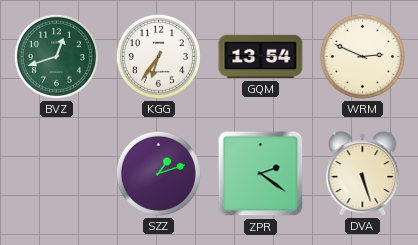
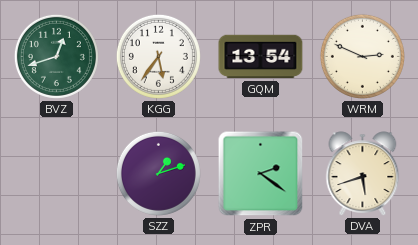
KGG: 6:36 -> 5:36
DVA: 5:27 -> 5:42
